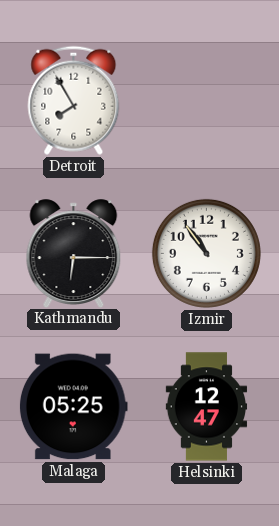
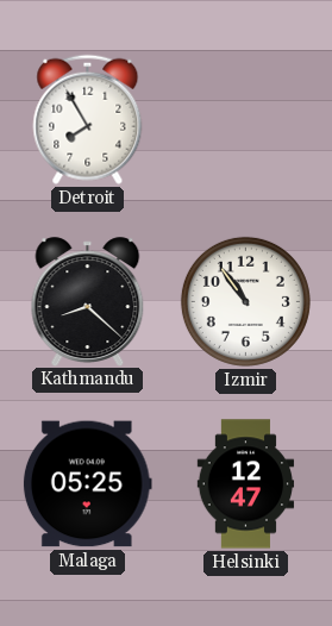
Kathmandu: 6:15 -> 8:22
